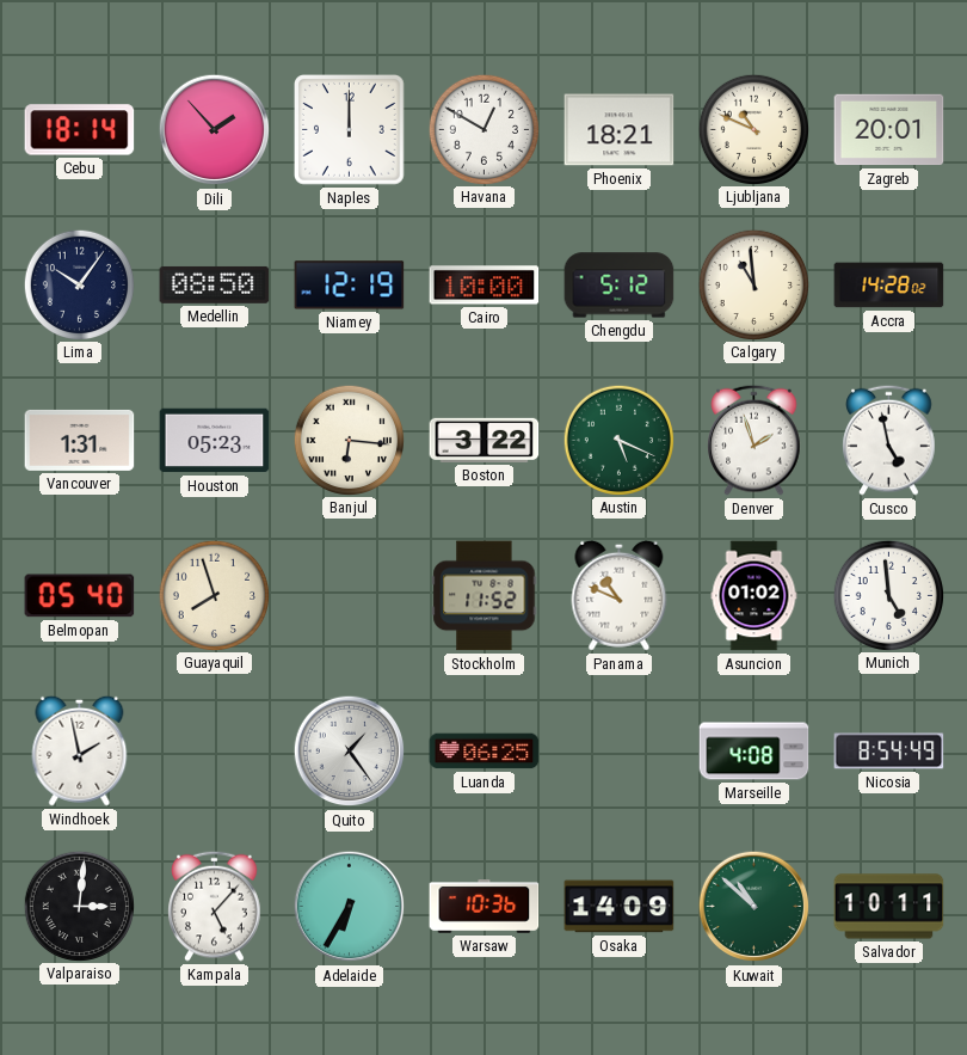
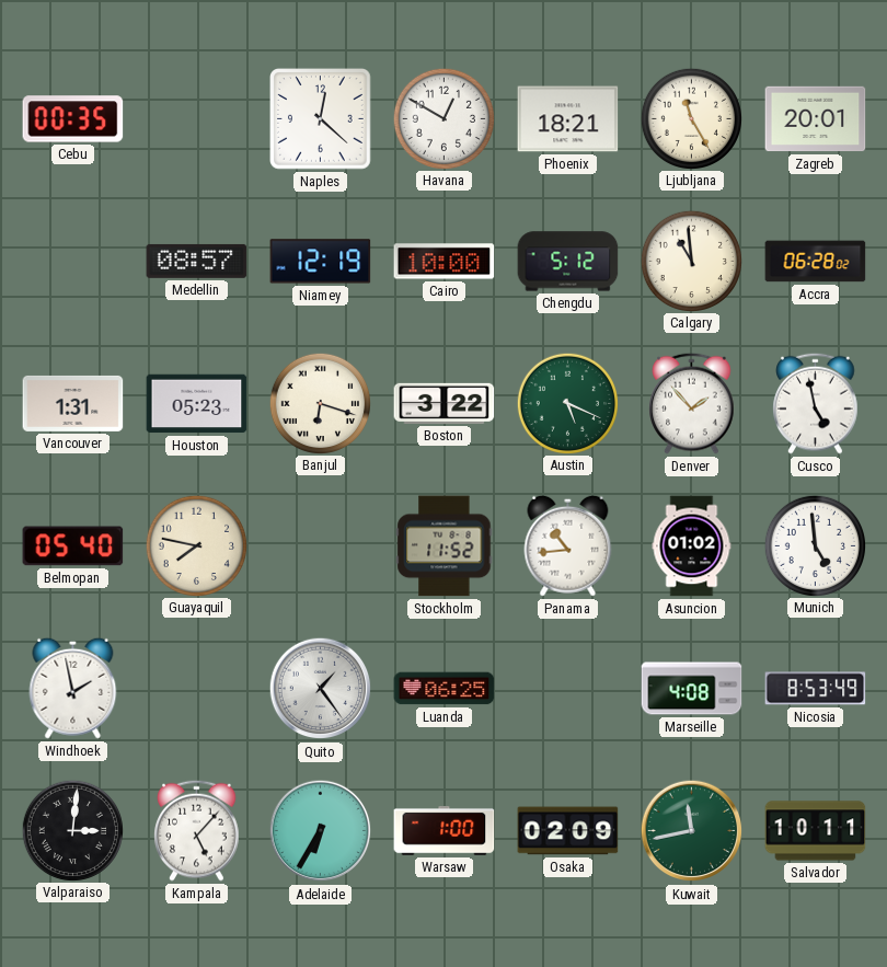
Cebu: 18:14 -> 00:35
Dili: 1:53 -> none
Naples: 12:00 -> 12:22
Ljubljana: 10:49 -> 11:25
Lima: 10:06 -> none
Medellin: 08:50 -> 08:57
Accra: 14:28 -> 06:28
Banjul: 6:16 -> 6:18
Denver: 1:57 -> 1:53
Guayaquil: 7:57 -> 7:47
Panama: 10:49 -> 10:44
Nicosia: 8:54 -> 8:53
Warsaw: 10:36 -> 1:00
Osaka: 14:09 -> 02:09
Kuwait: 10:52 -> 11:43
